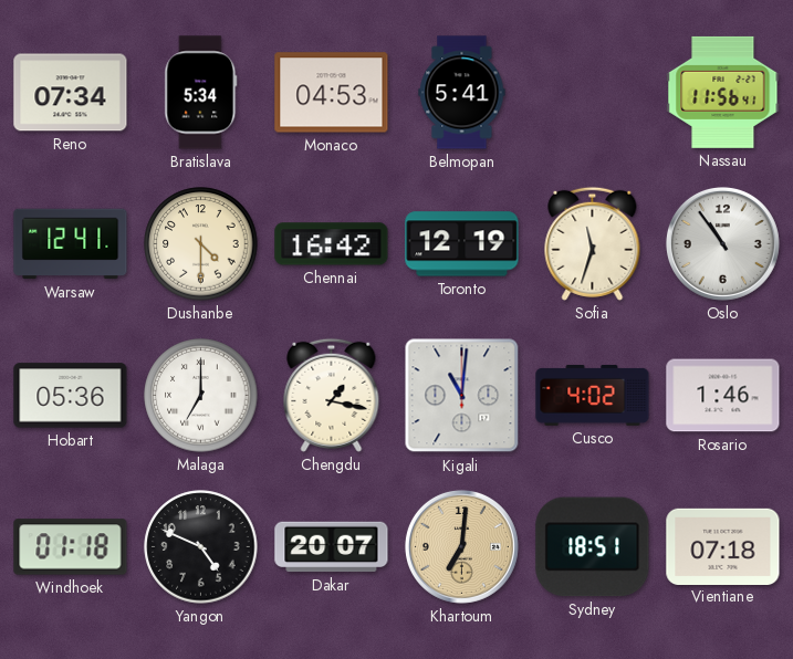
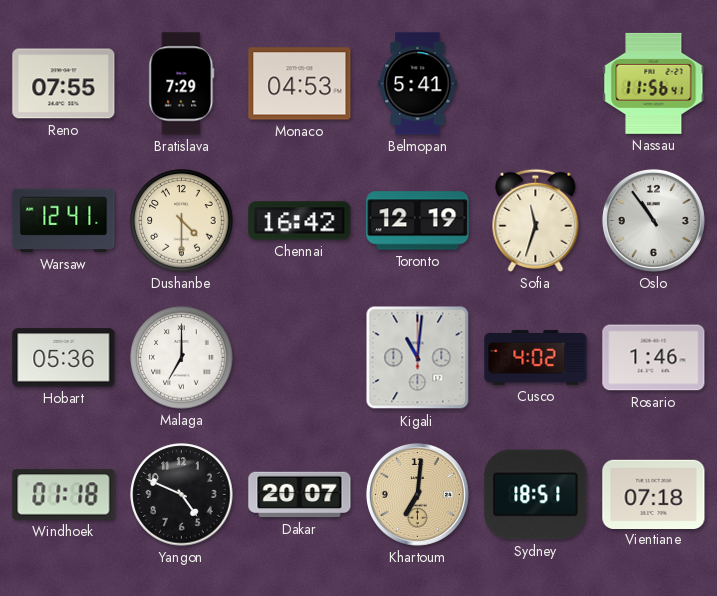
Reno: 07:34 -> 07:55
Bratislava: 5:34 -> 7:29
Chengdu: 1:17 -> none
